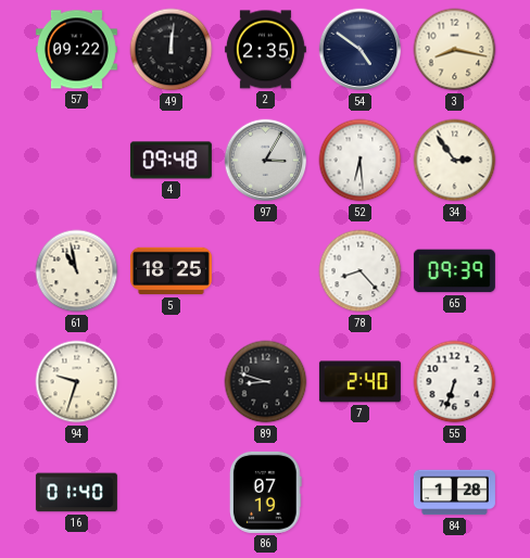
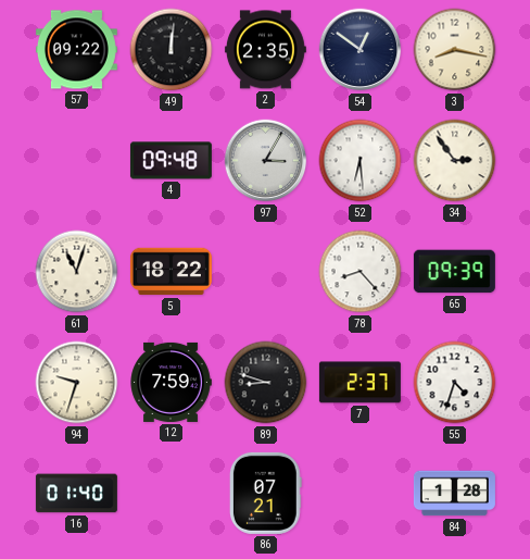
54: 4:51 -> 12:51
61: 10:58 -> 11:03
5: 18:25 -> 18:22
12: none -> 7:59
7: 2:40 -> 2:37
55: 6:33 -> 4:33
86: 07:19 -> 07:21
